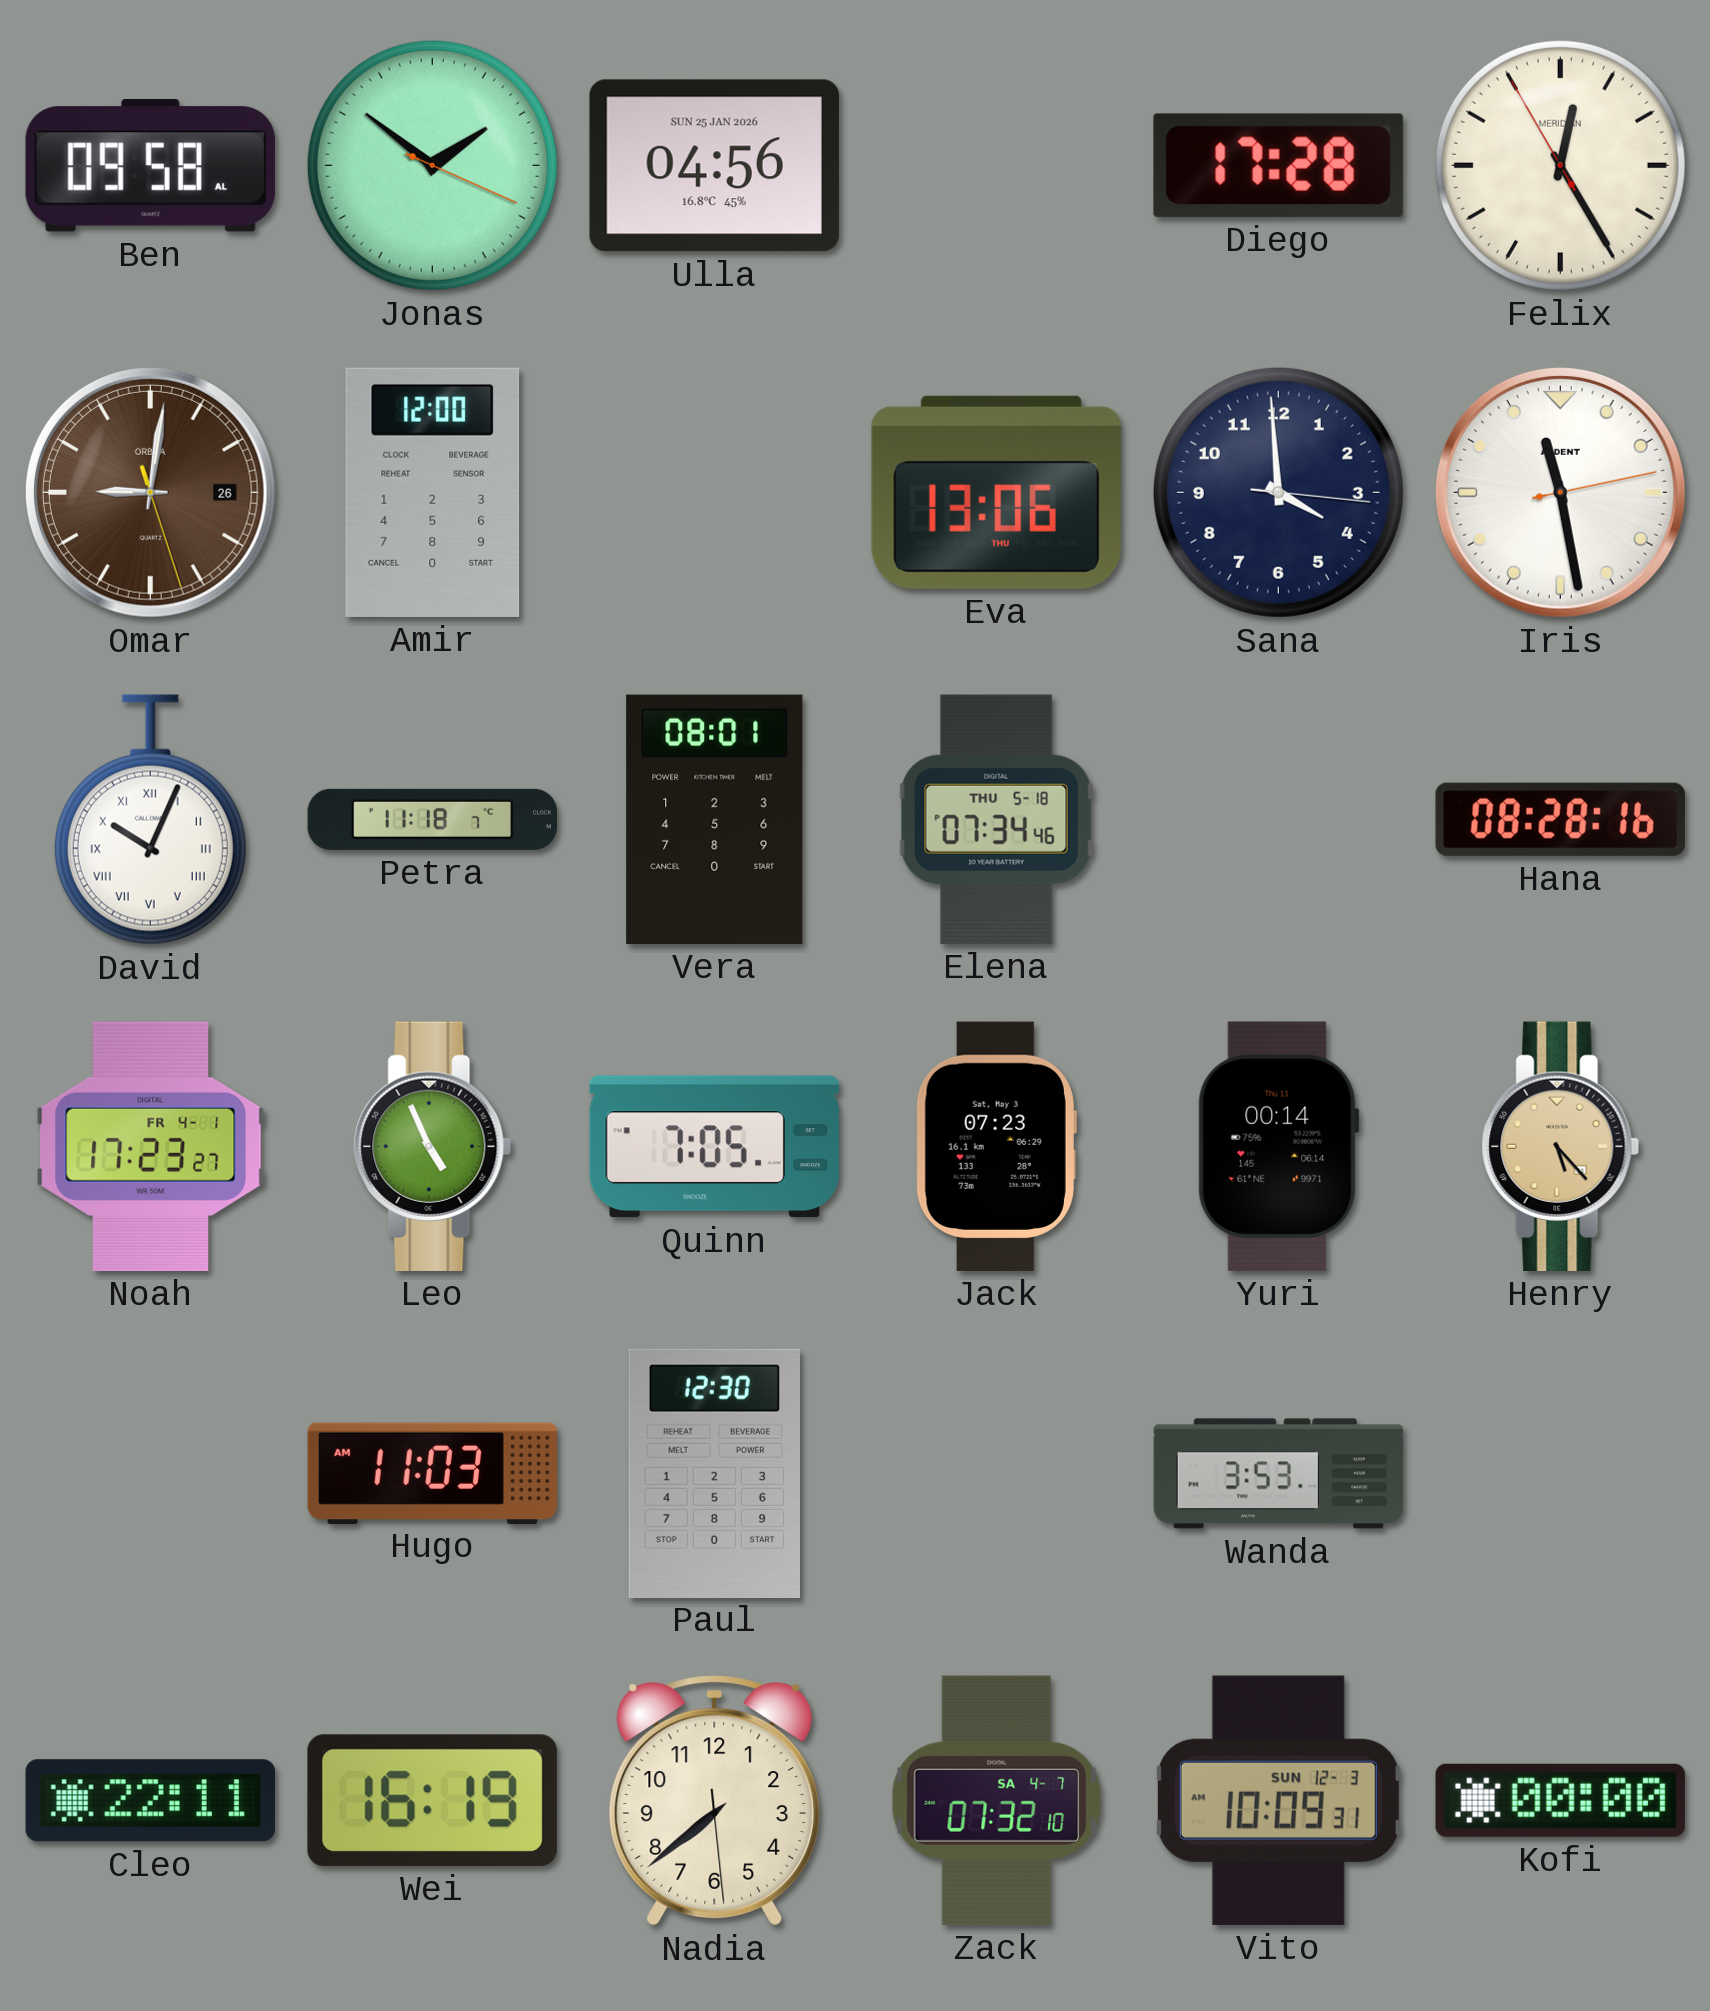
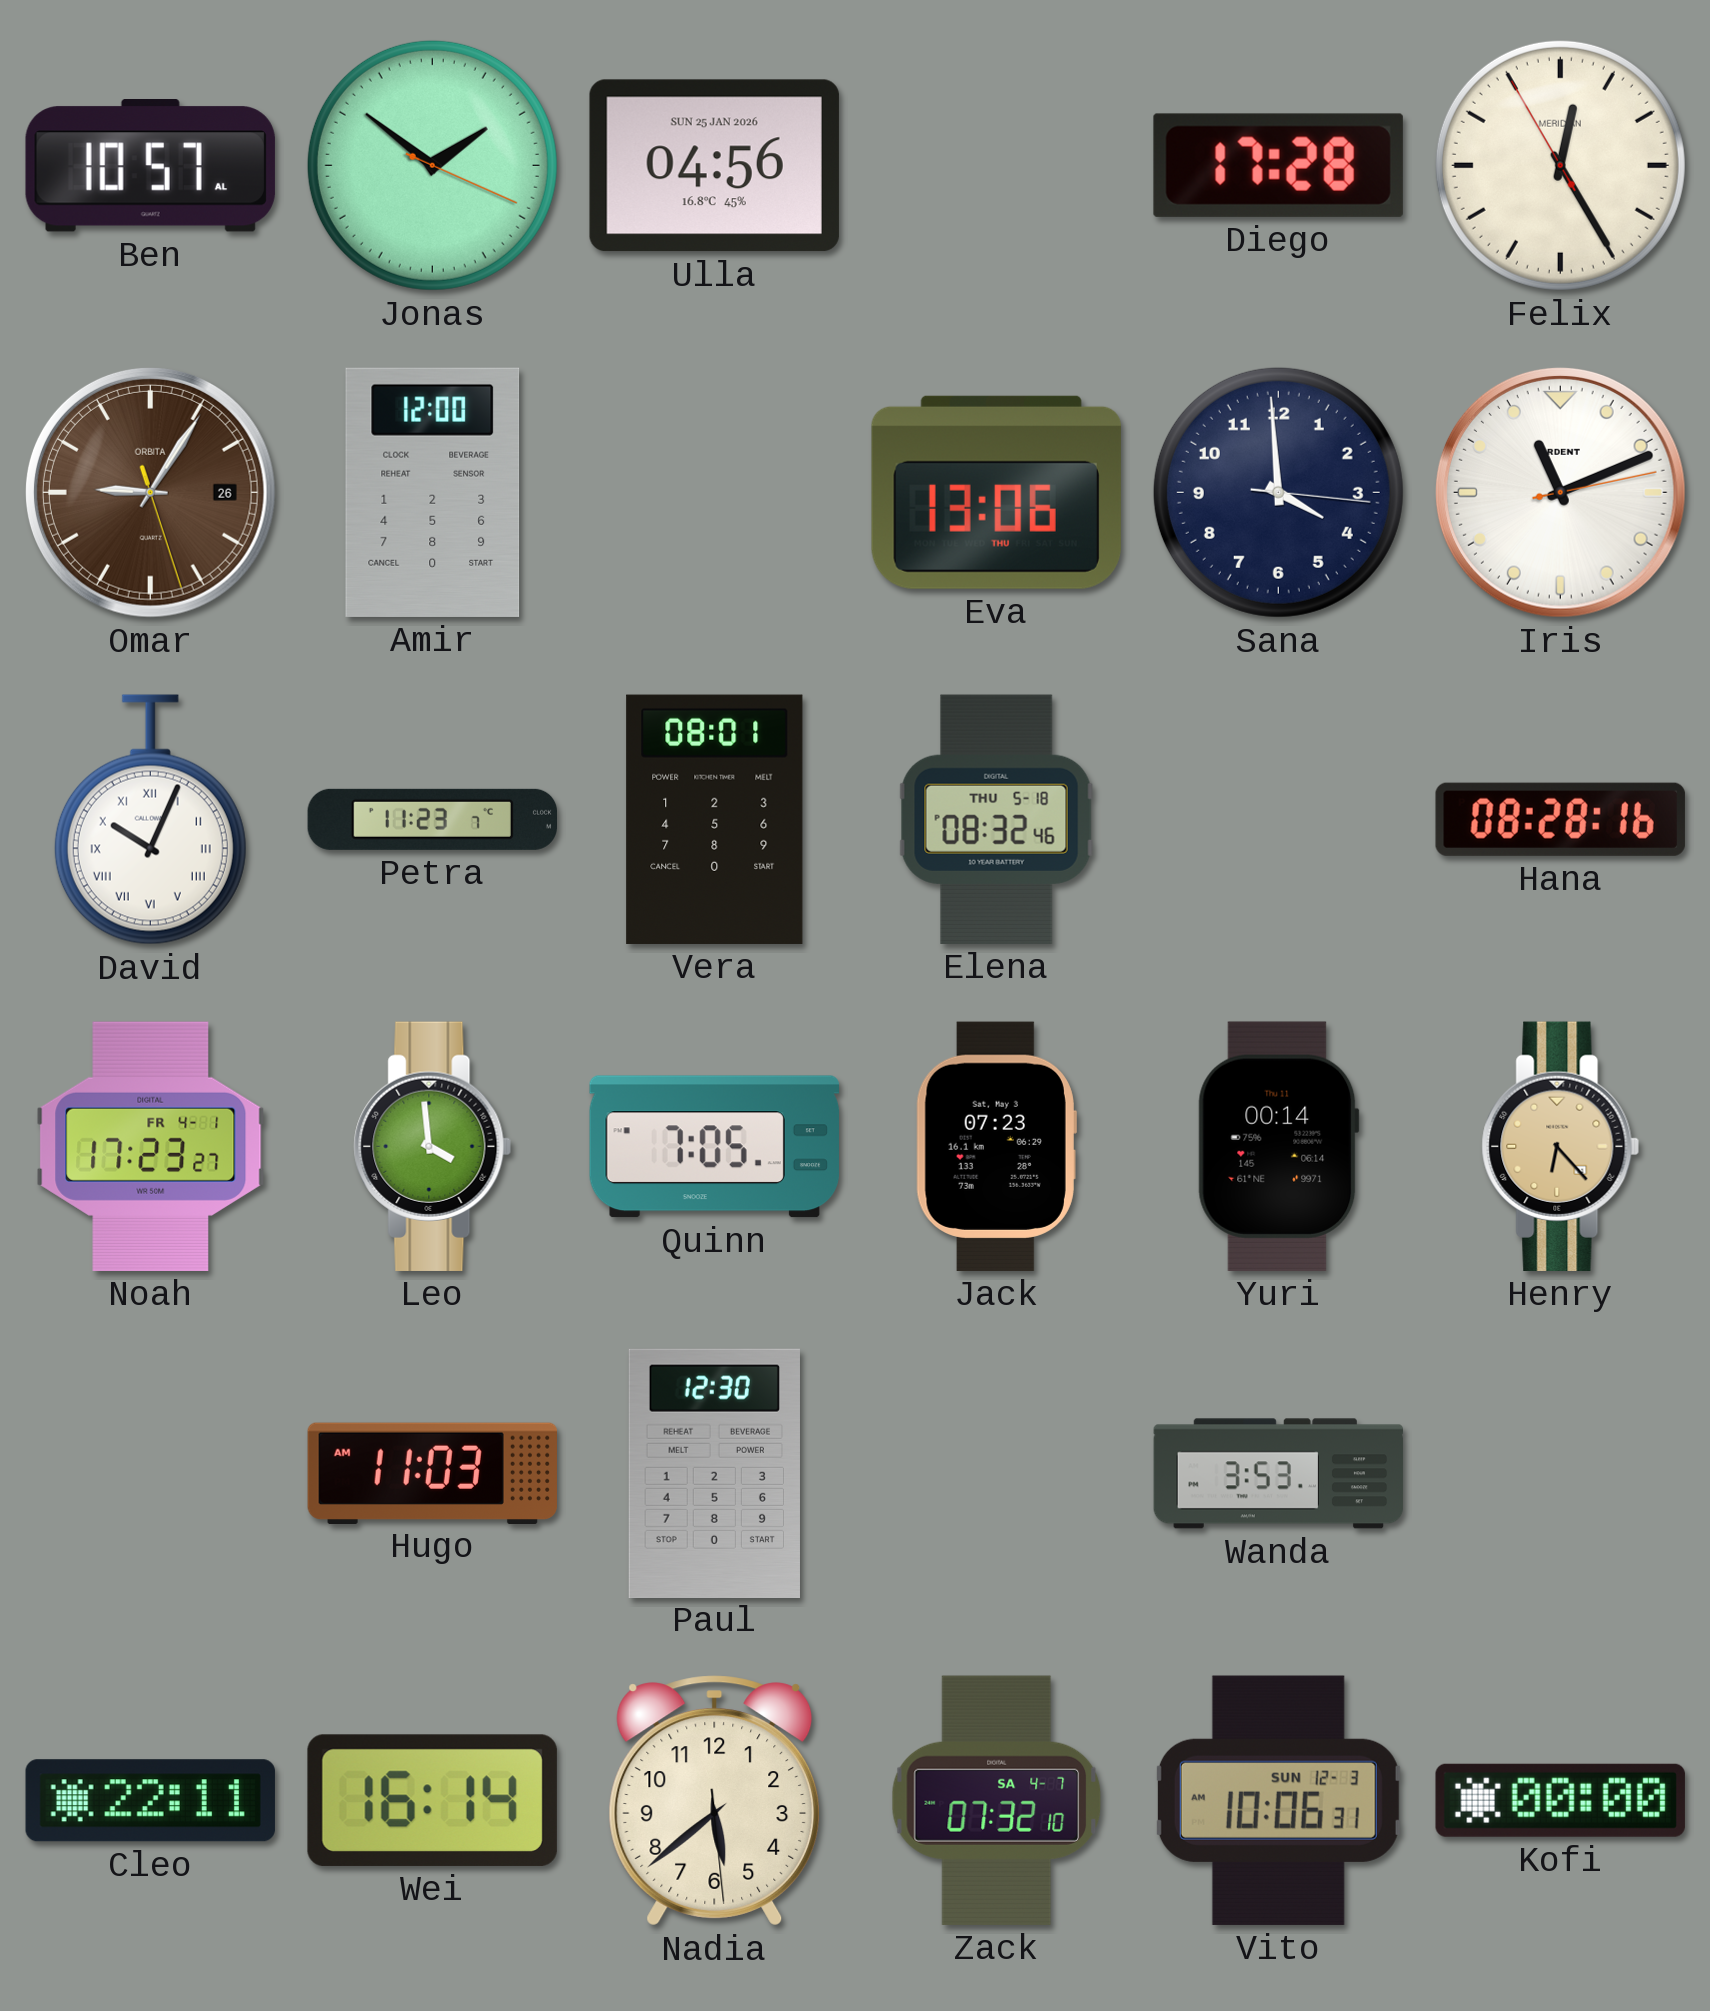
Ben: 09:58 -> 10:57
Omar: 9:01 -> 9:05
Iris: 11:28 -> 11:11
Petra: 11:18 -> 11:23
Elena: 07:34 -> 08:32
Leo: 4:56 -> 3:59
Henry: 5:23 -> 6:23
Wei: 16:19 -> 16:14
Nadia: 7:38 -> 5:38
Vito: 10:09 -> 10:06
